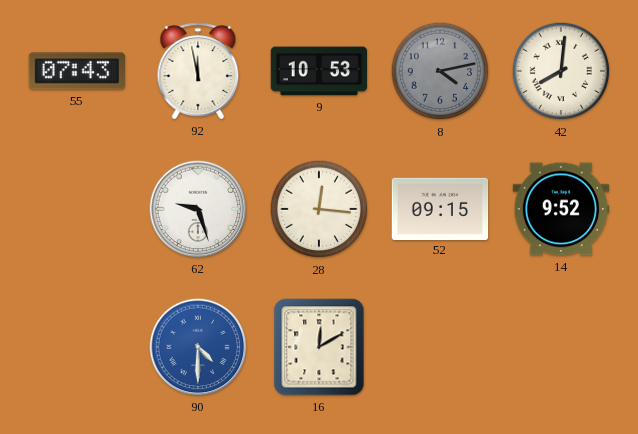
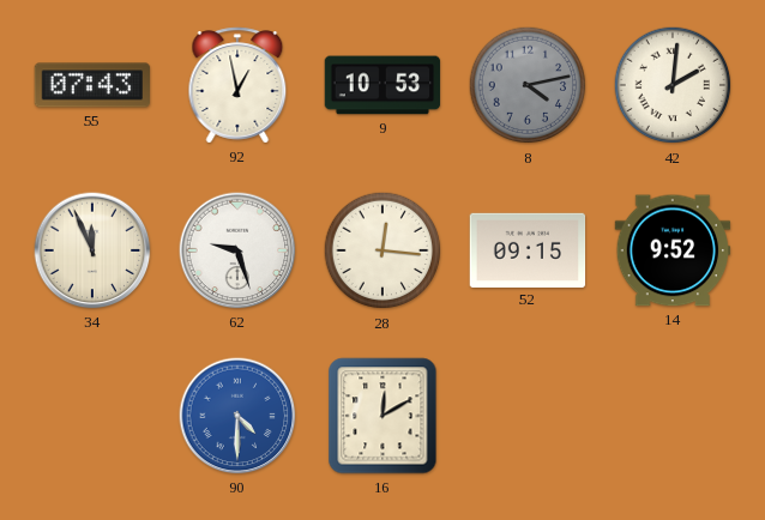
92: 11:58 -> 12:58
42: 8:01 -> 2:01
34: none -> 11:56
